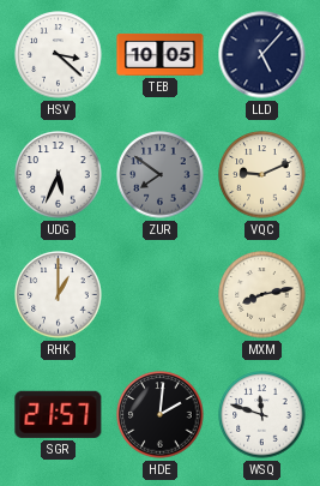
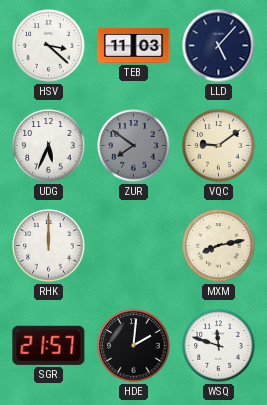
TEB: 10:05 -> 11:03
VQC: 9:11 -> 9:09
RHK: 1:00 -> 12:00
